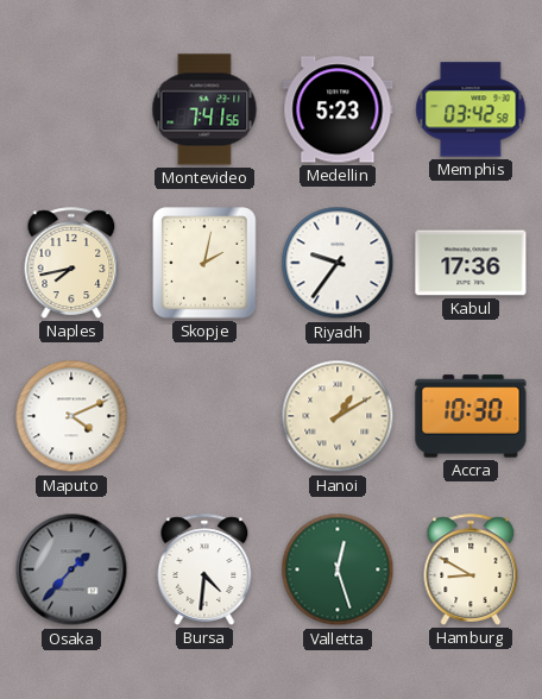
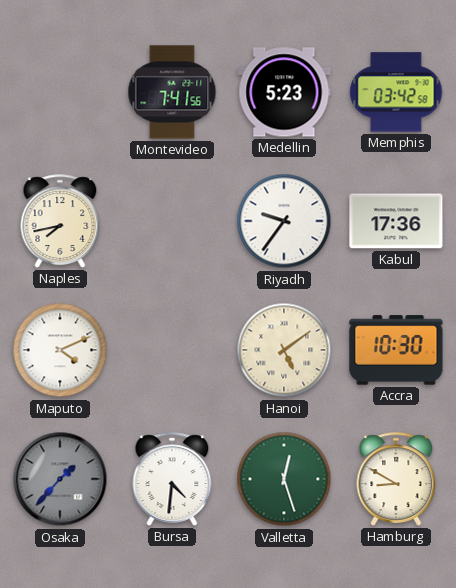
Skopje: 2:02 -> none
Hanoi: 1:10 -> 5:09
